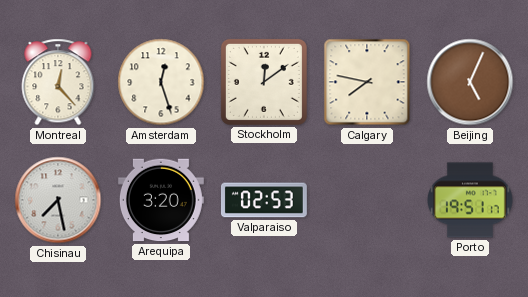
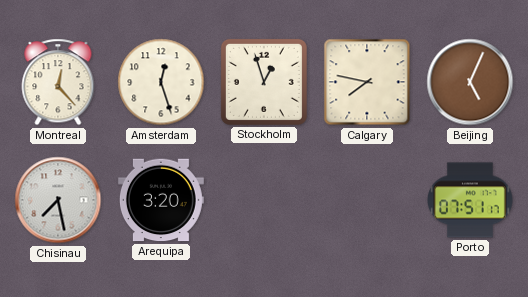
Stockholm: 12:09 -> 12:57
Valparaiso: 02:53 -> none
Porto: 19:51 -> 07:51
